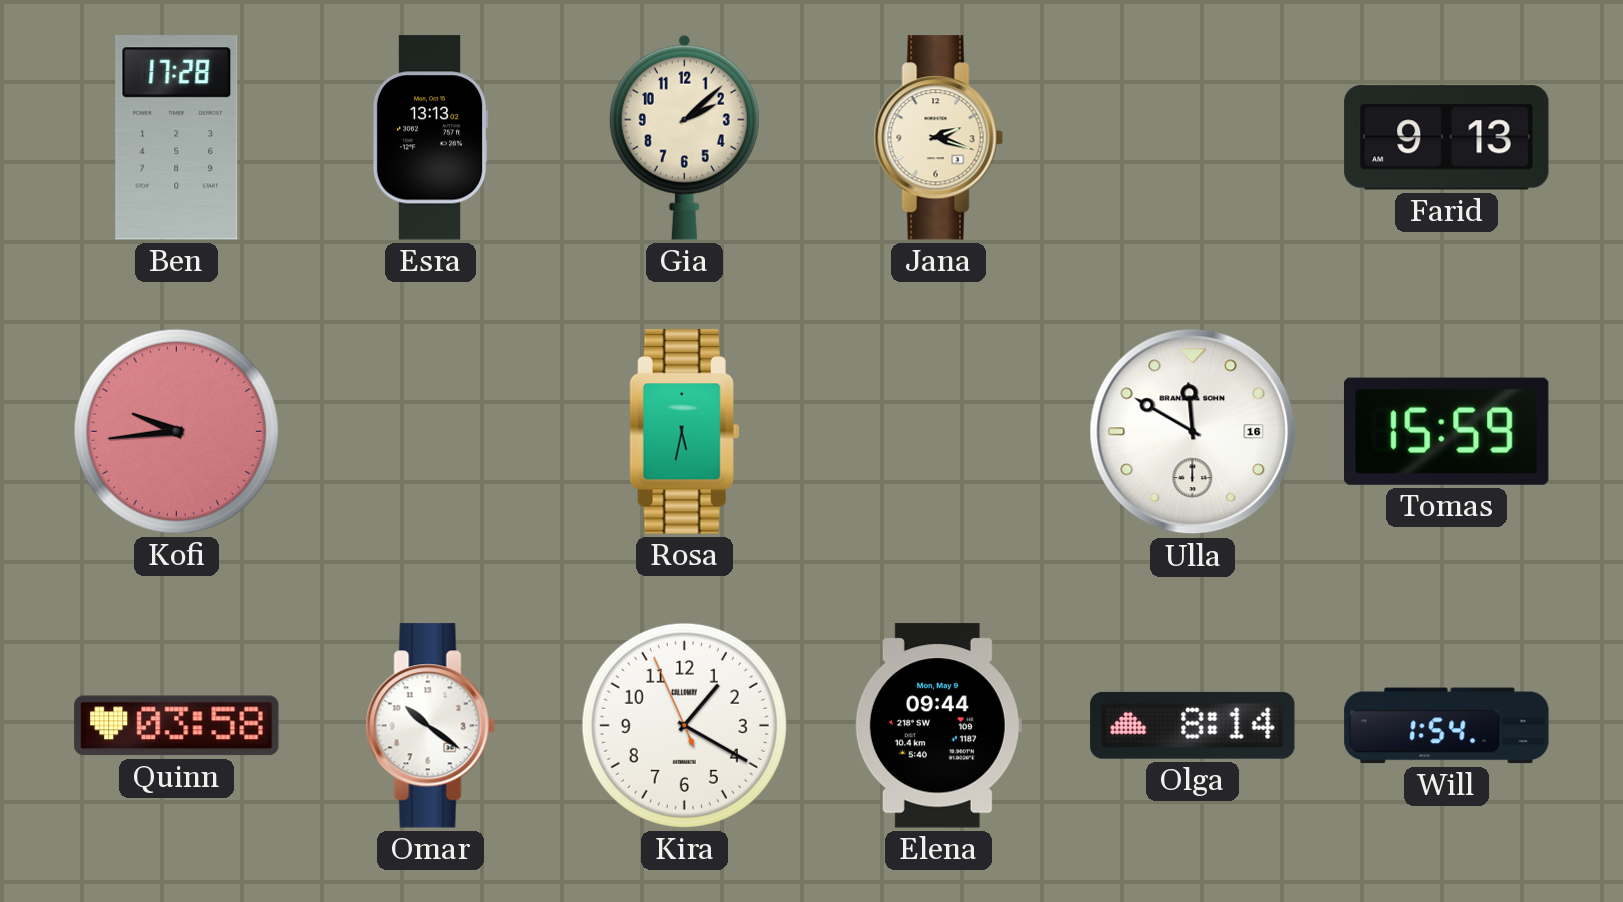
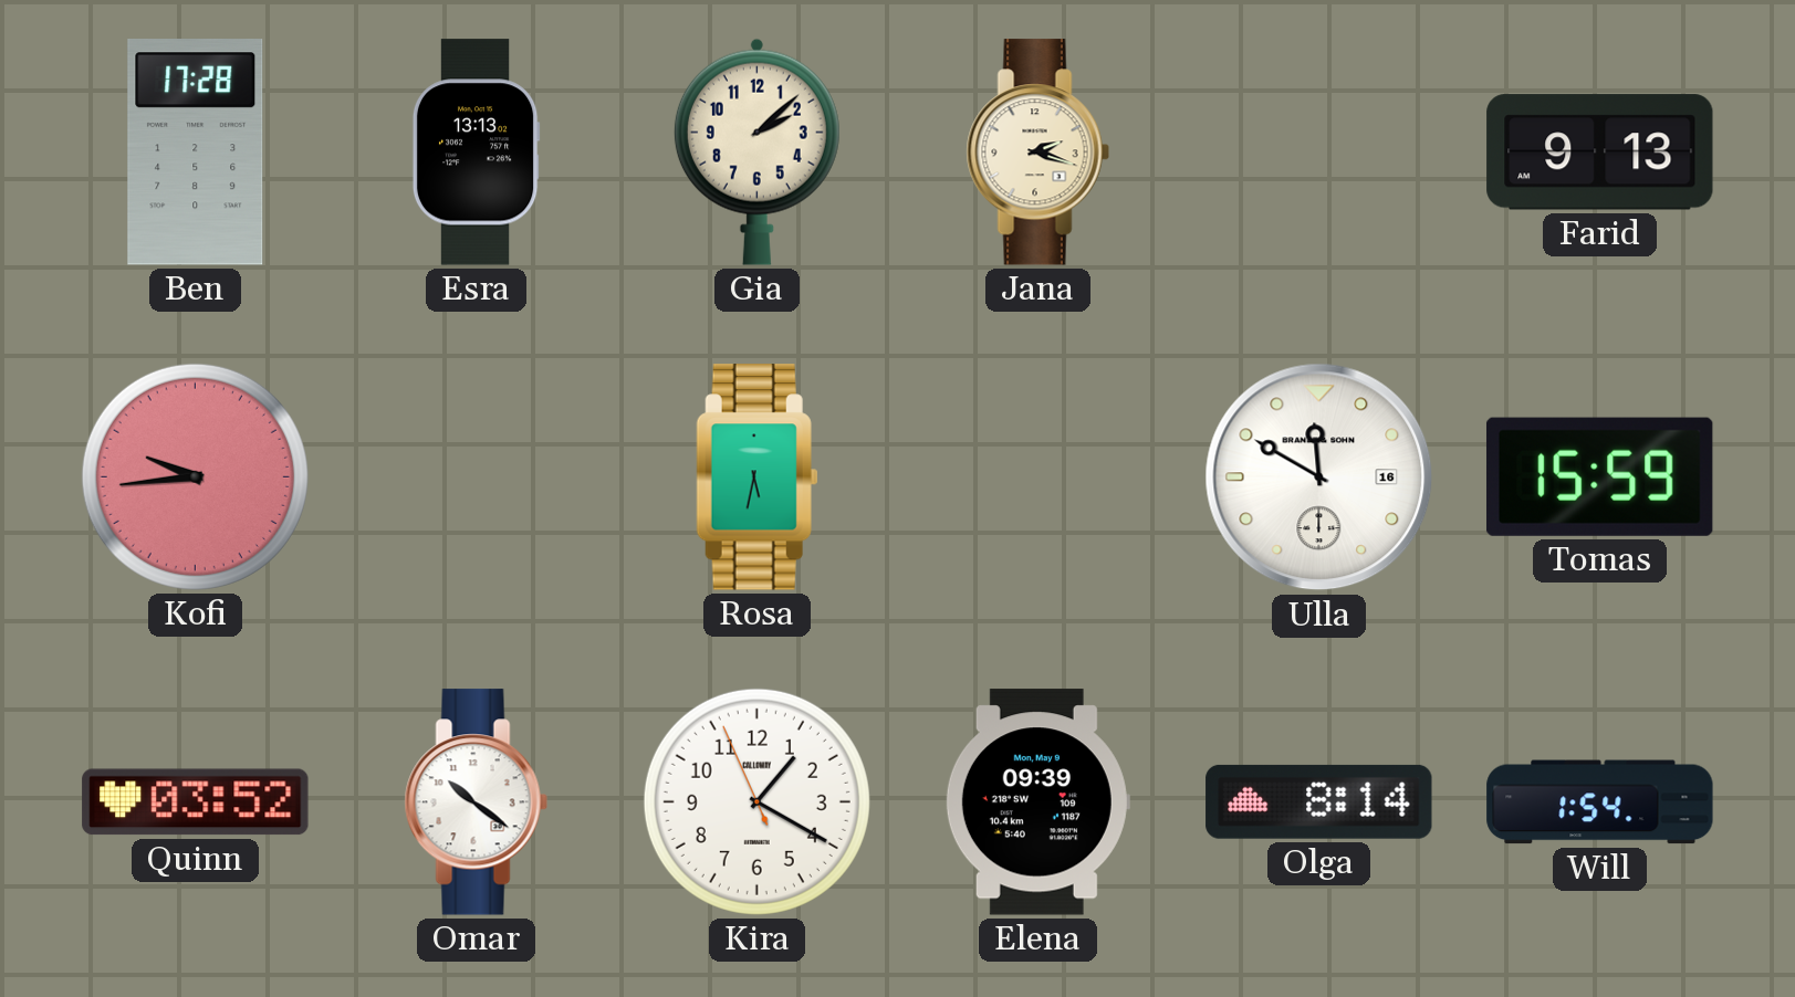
Quinn: 03:58 -> 03:52
Elena: 09:44 -> 09:39
